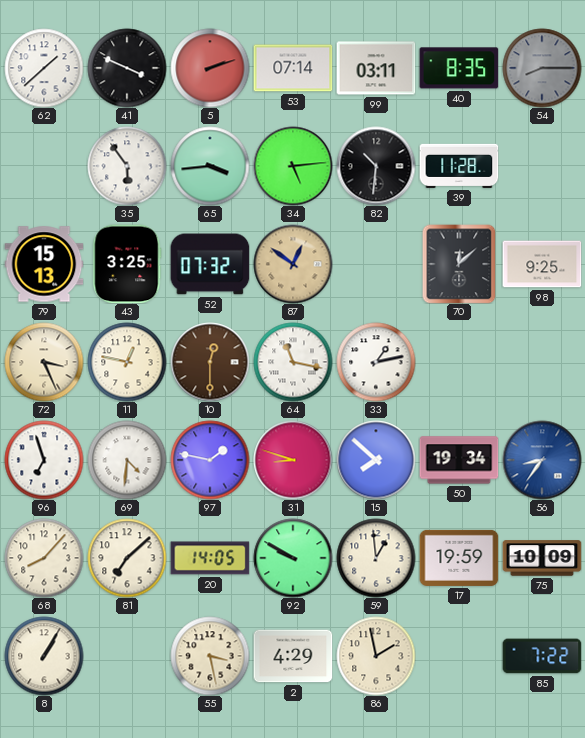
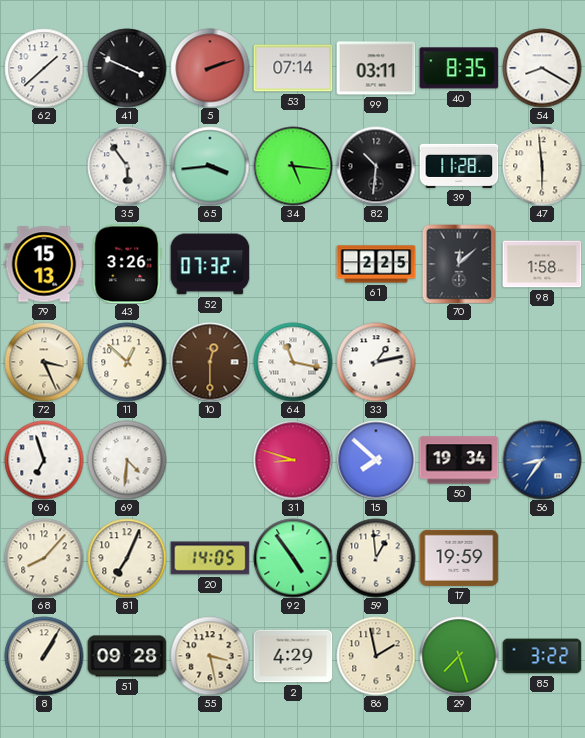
54: 8:15 -> 8:20
54 dial: grey -> white
34: 5:14 -> 5:16
47: none -> 5:59
43: 3:25 -> 3:26
87: 12:51 -> none
61: none -> 2:25
98: 9:25 -> 1:58
11: 12:47 -> 12:52
97: 1:47 -> none
81: 7:08 -> 7:04
92: 9:50 -> 4:54
75: 10:09 -> none
51: none -> 09:28
29: none -> 7:27
85: 7:22 -> 3:22
